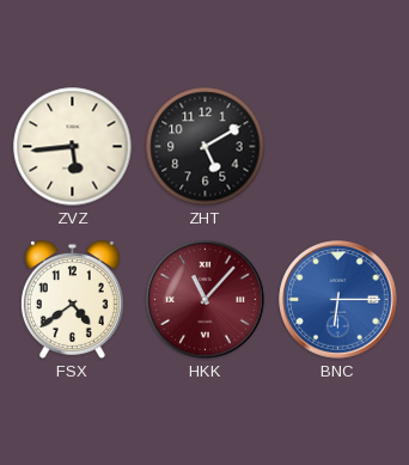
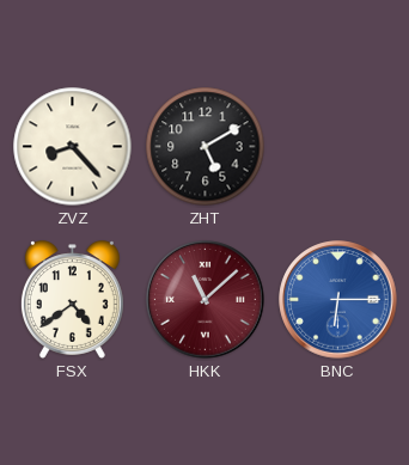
ZVZ: 5:44 -> 8:23
HKK: 11:07 -> 11:08
